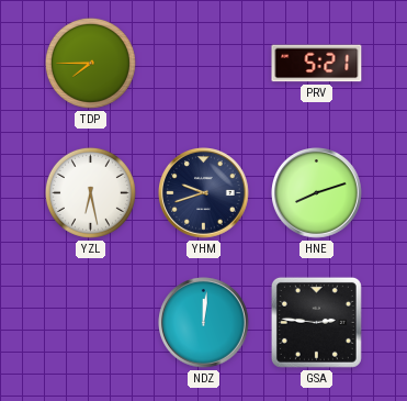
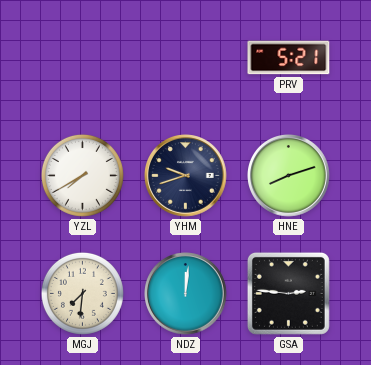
TDP: 7:45 -> none
YZL: 6:28 -> 7:40
MGJ: none -> 7:31
